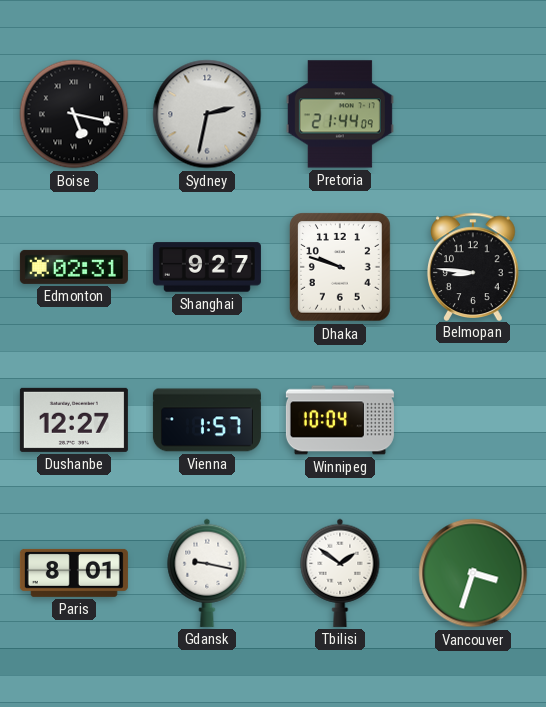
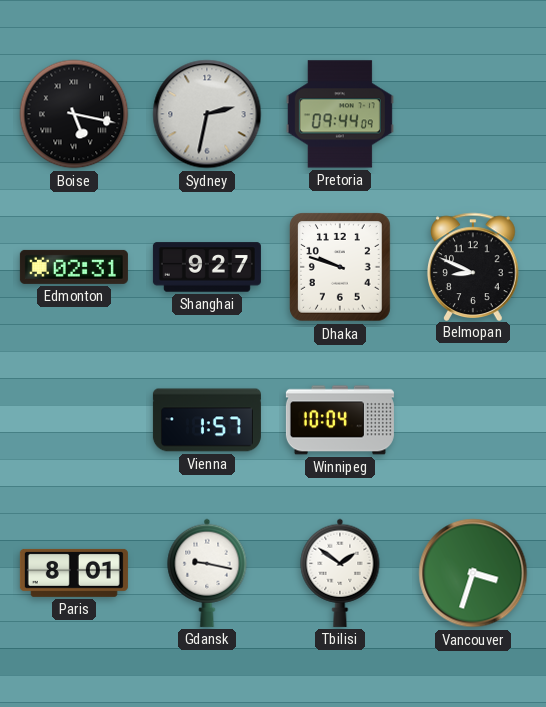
Pretoria: 21:44 -> 09:44
Belmopan: 8:46 -> 8:49
Dushanbe: 12:27 -> none
